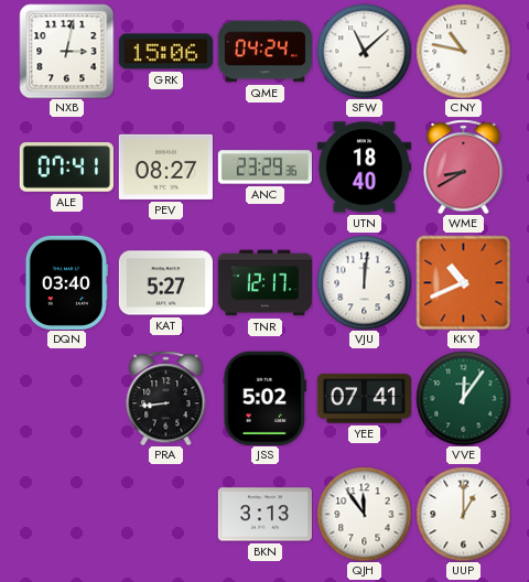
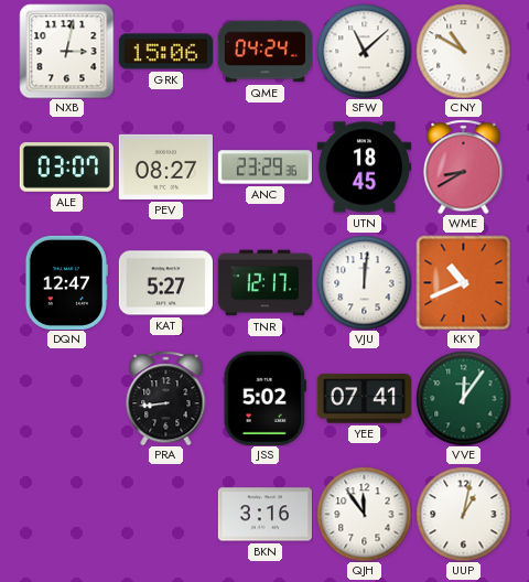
CNY: 10:47 -> 10:50
ALE: 07:41 -> 03:07
UTN: 18:40 -> 18:45
DQN: 03:40 -> 12:47
BKN: 3:13 -> 3:16
UUP: 1:00 -> 1:02
